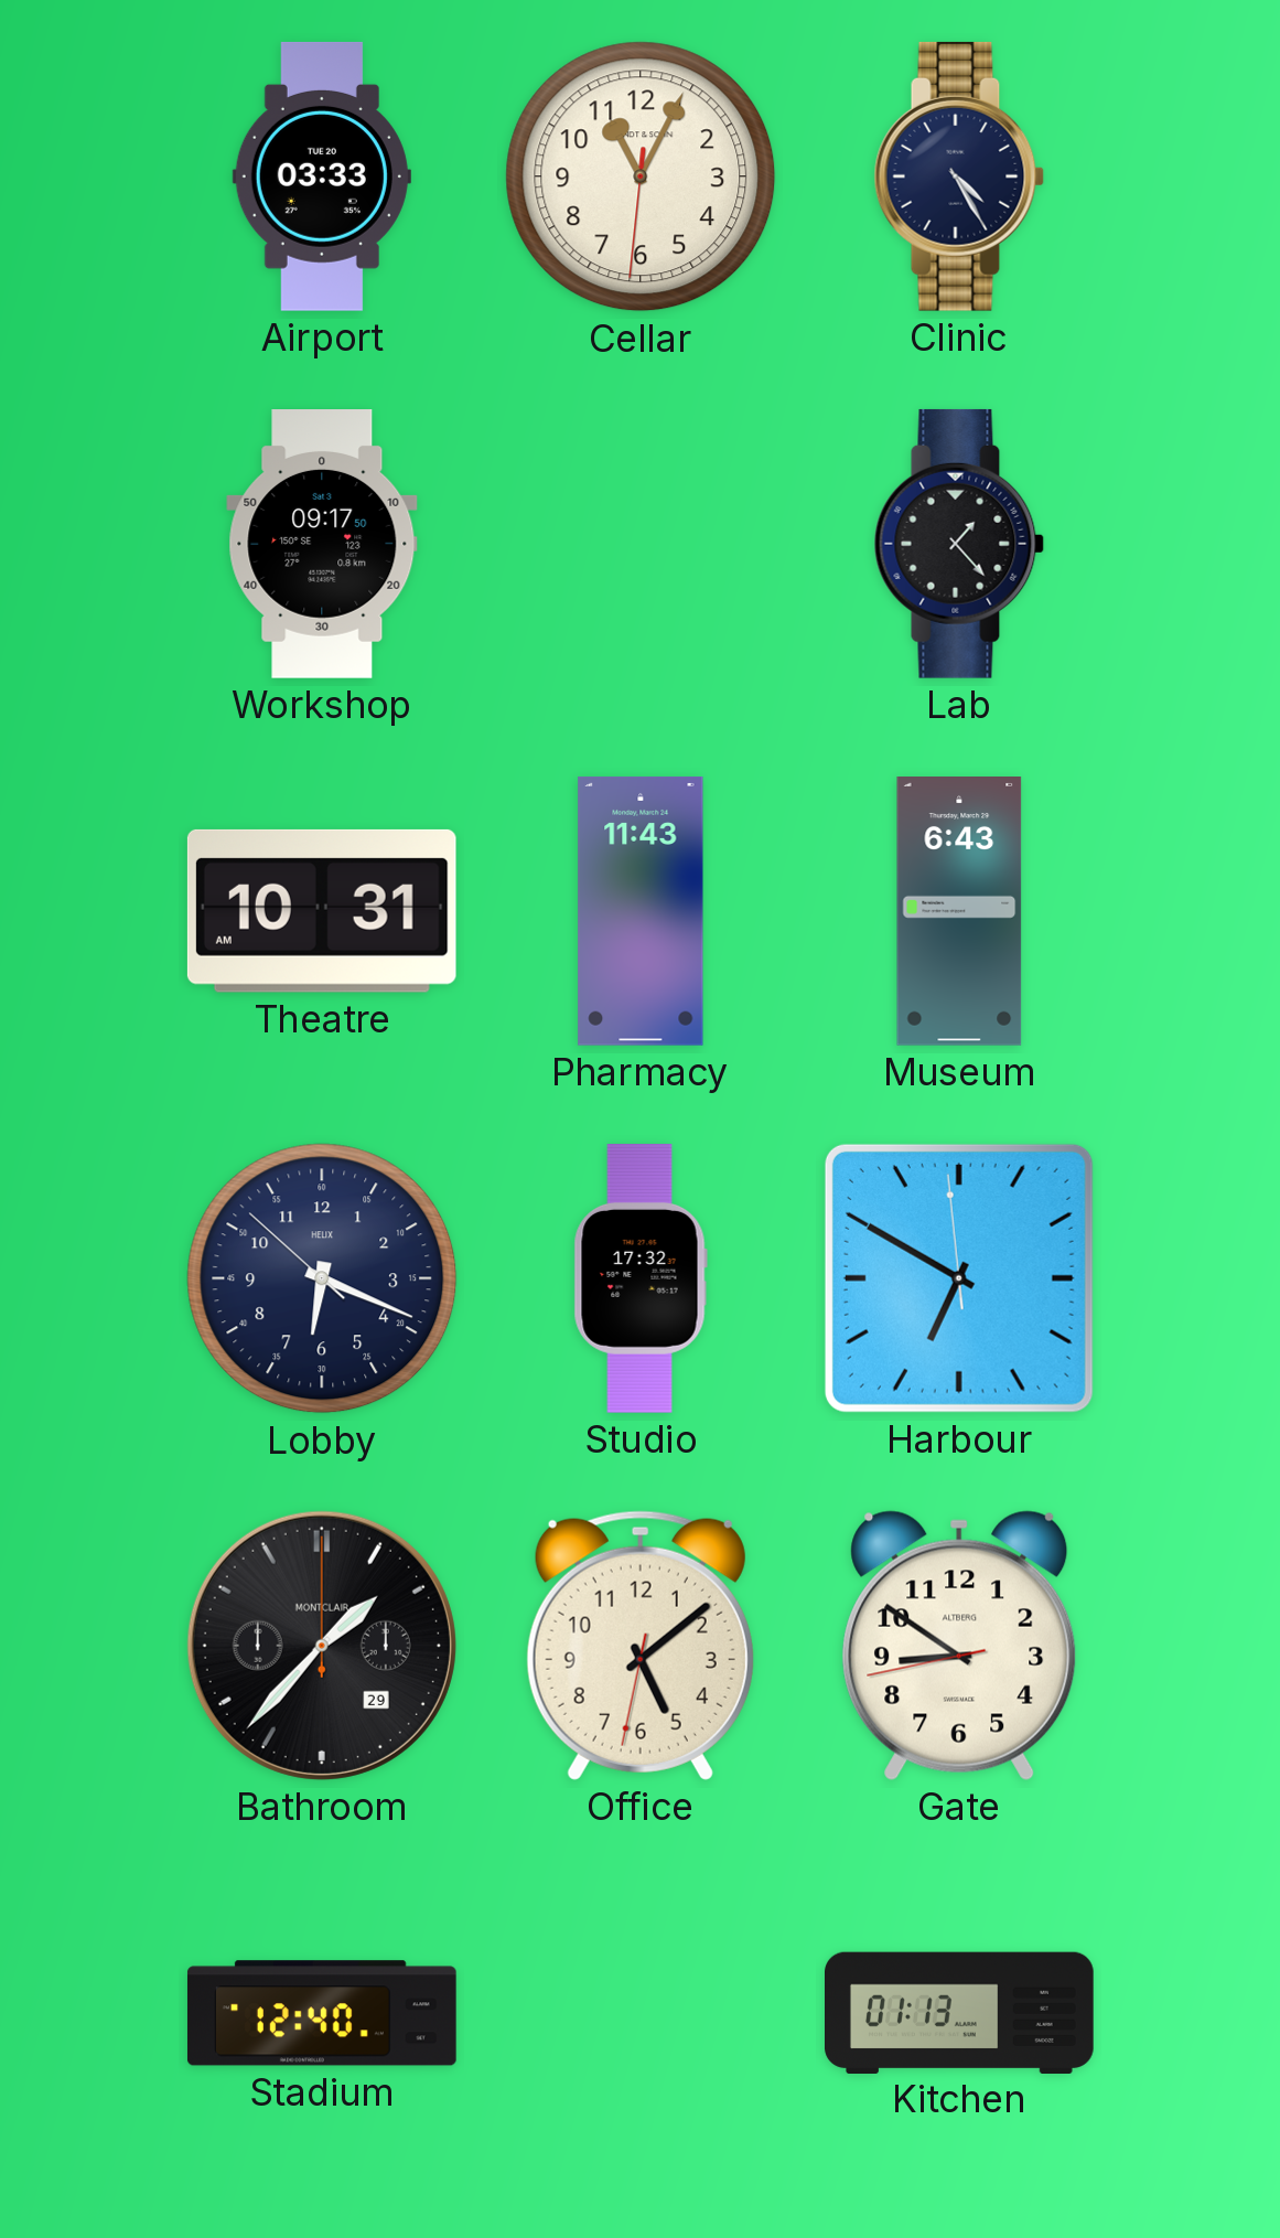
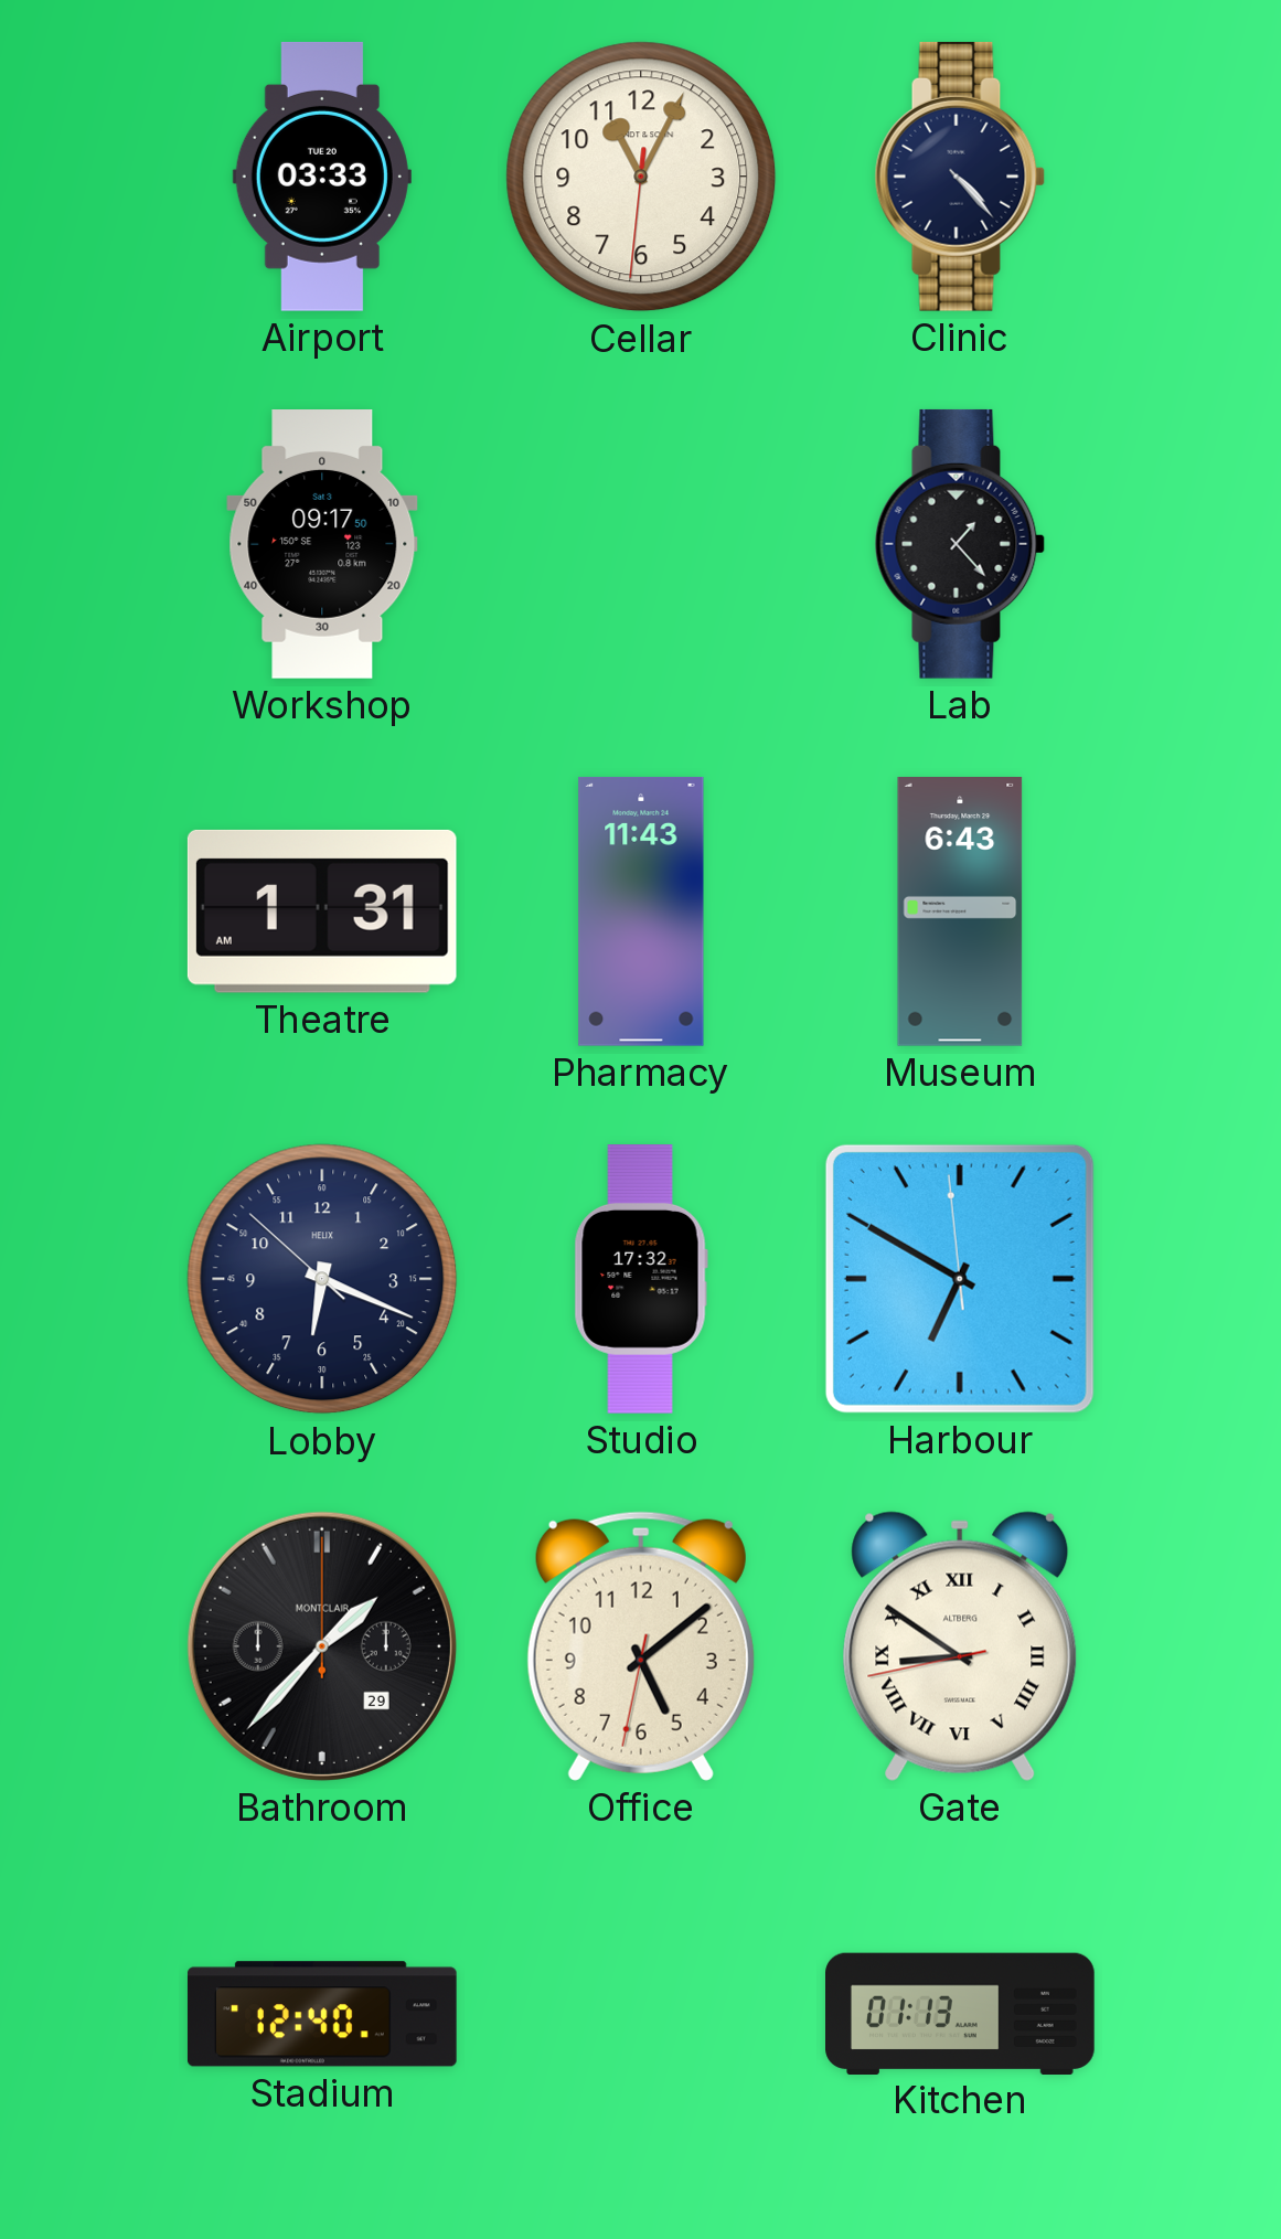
Clinic: 4:25 -> 4:23
Theatre: 10:31 -> 1:31
Gate numerals: Arabic -> Roman
